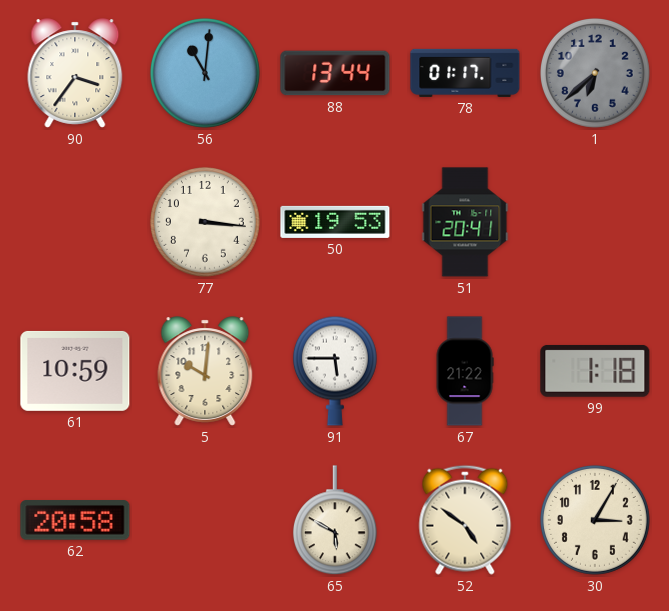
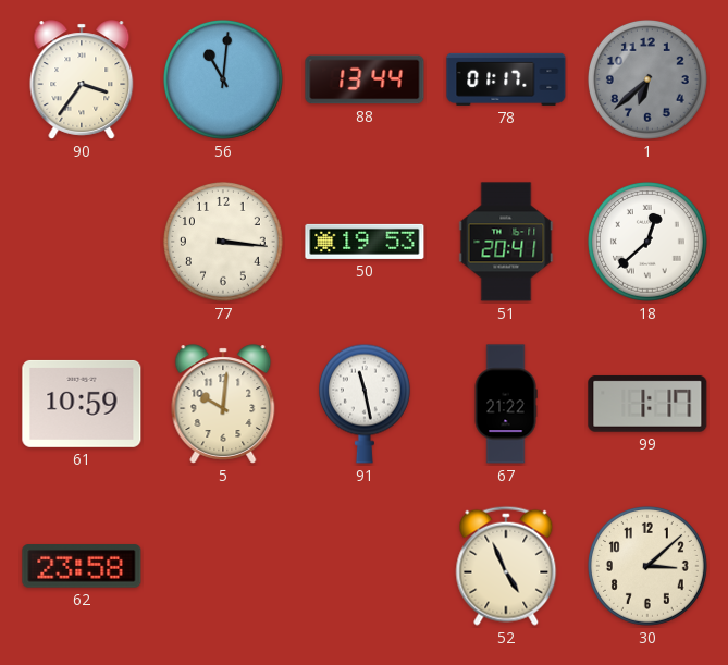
18: none -> 12:38
91: 5:45 -> 11:28
99: 1:18 -> 1:17
62: 20:58 -> 23:58
65: 5:50 -> none
52: 4:51 -> 4:56
30: 3:05 -> 3:08
